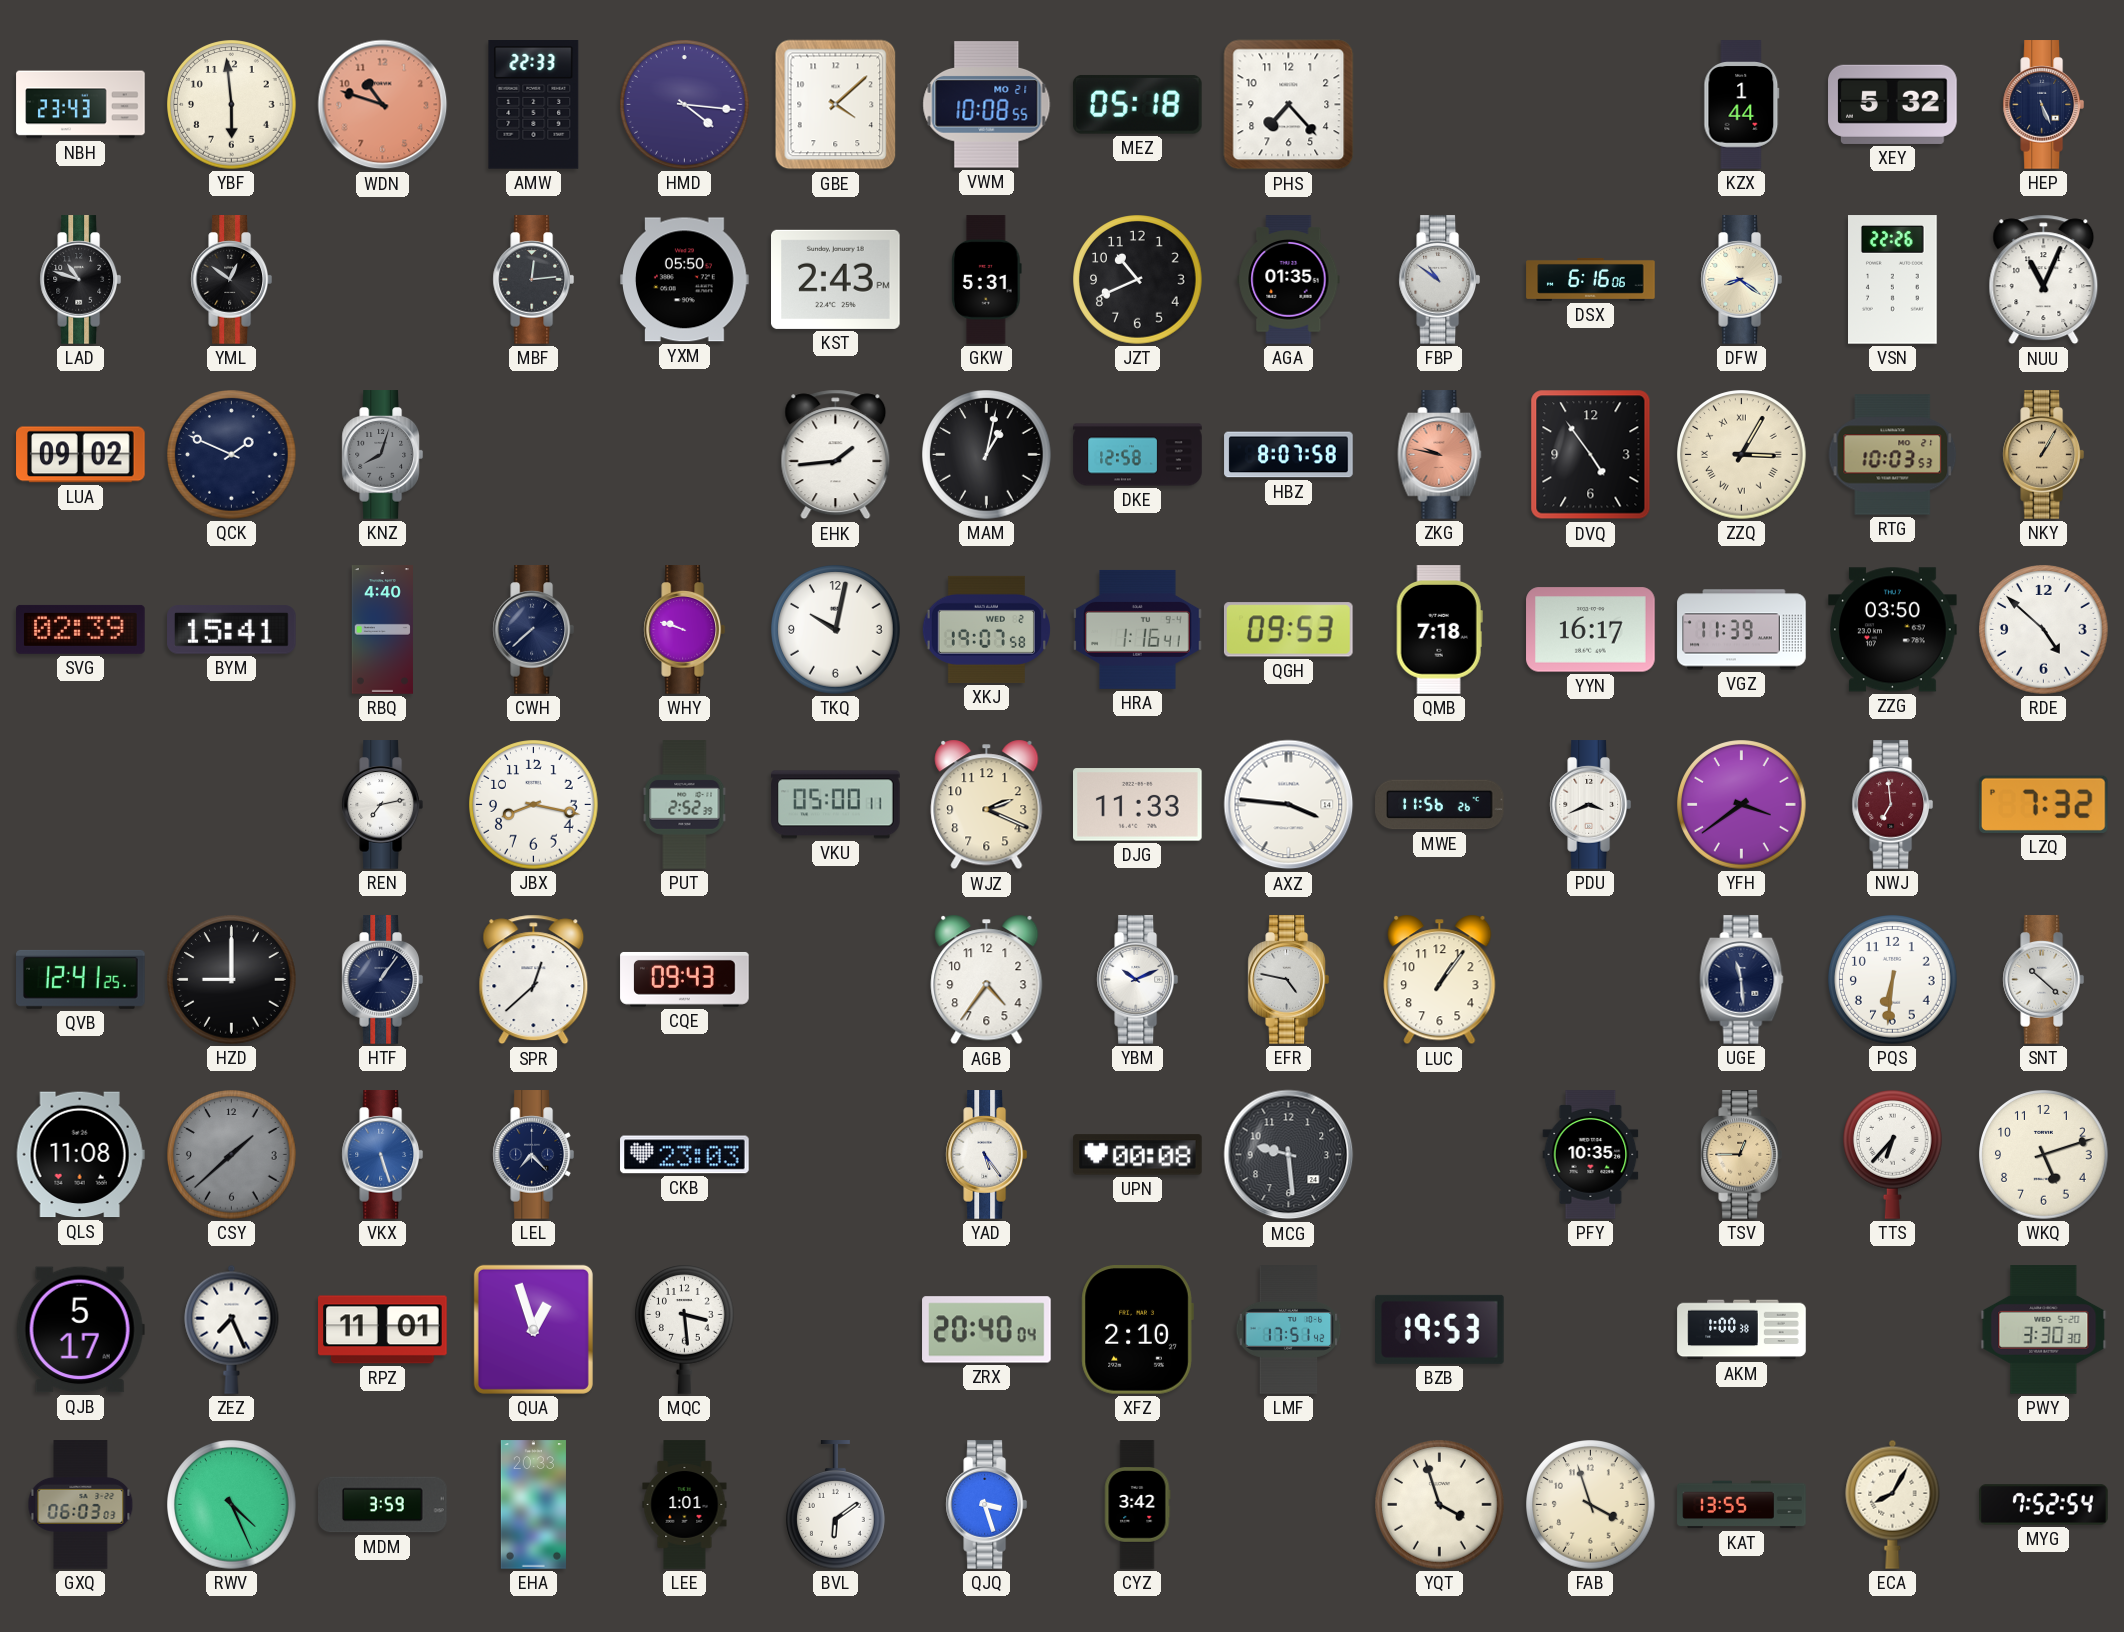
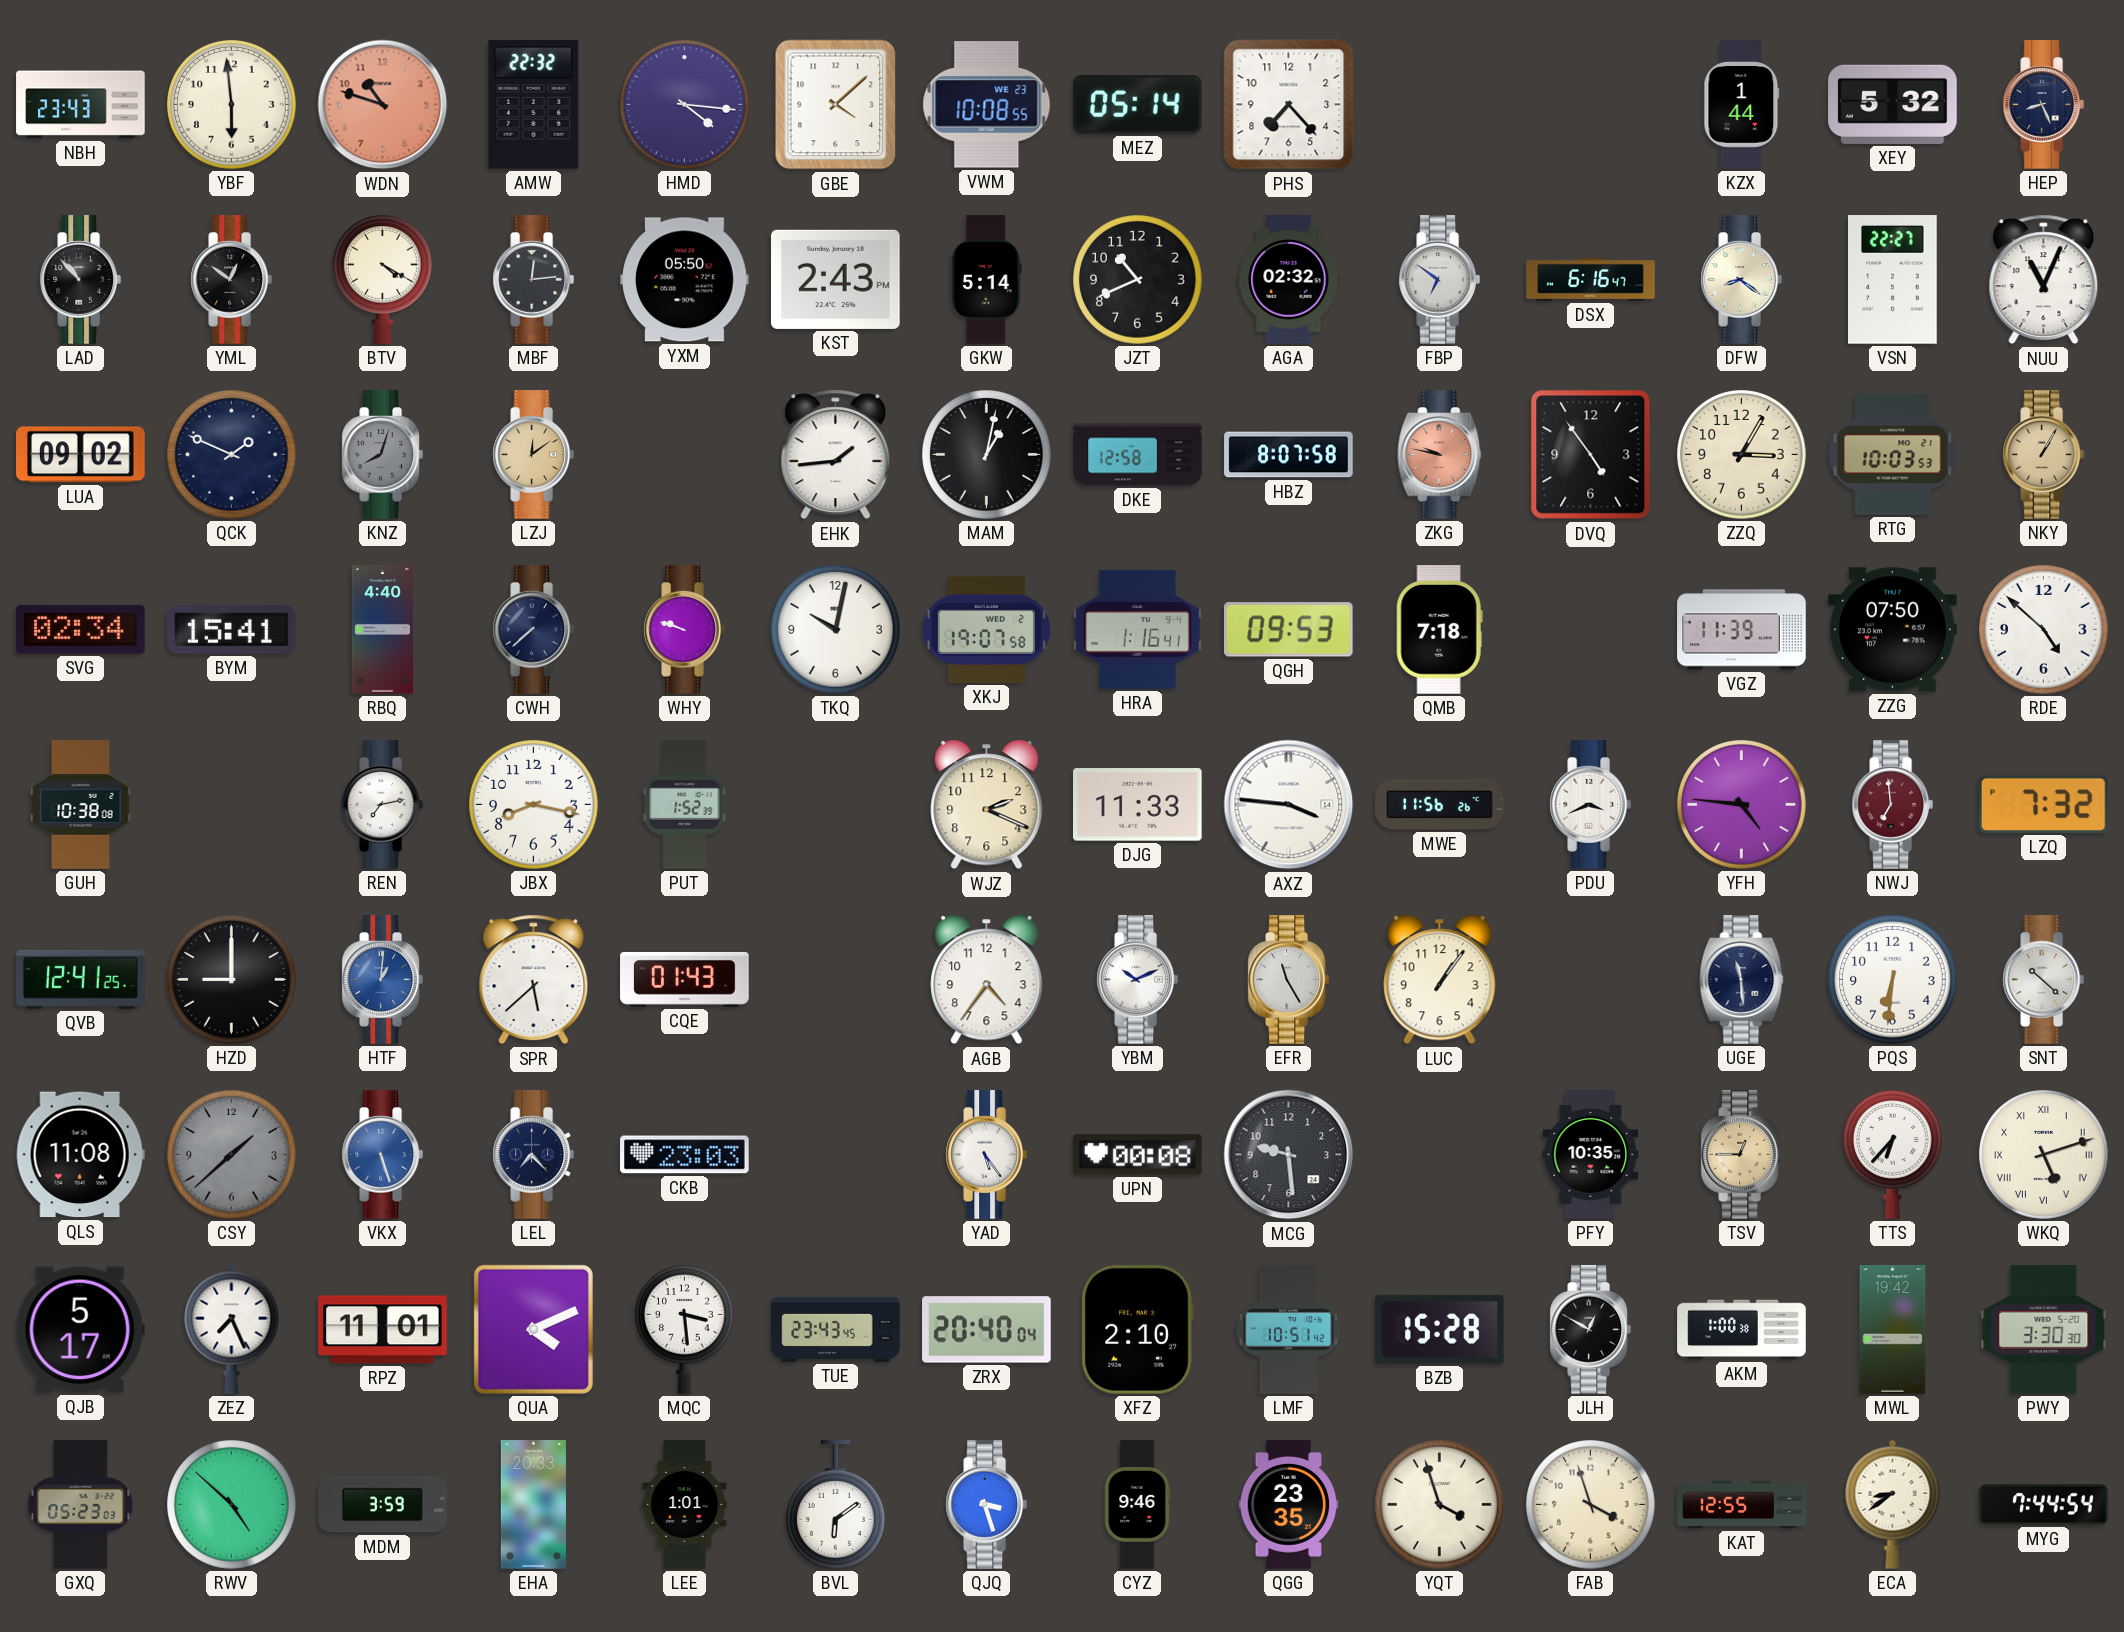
AMW: 22:33 -> 22:32
VWM date: MO 21 -> WE 23
MEZ: 05:18 -> 05:14
HEP: 5:26 -> 8:26
LAD: 10:48 -> 10:53
BTV: none -> 4:20
GKW: 5:31 -> 5:14
AGA: 01:35 -> 02:32
FBP: 10:51 -> 6:51
DSX: 6:16:06 -> 6:16:47
VSN: 22:26 -> 22:27
LZJ: none -> 12:09
ZZQ numerals: Roman -> Arabic
SVG: 02:39 -> 02:34
YYN: 16:17 -> none
ZZG: 03:50 -> 07:50
GUH: none -> 10:38
PUT: 2:52 -> 1:52
VKU: 05:00 -> none
YFH: 3:39 -> 4:46
HTF: 1:06 -> 1:01
HTF dial: navy -> blue
SPR: 12:38 -> 5:38
CQE: 09:43 -> 01:43
EFR: 4:47 -> 11:25
WKQ numerals: Arabic -> Roman
QUA: 12:57 -> 4:11
TUE: none -> 23:43
LMF: 17:51 -> 10:51
BZB: 19:53 -> 15:28
JLH: none -> 12:50
MWL: none -> 19:42
GXQ: 06:03 -> 05:23
RWV: 4:26 -> 4:52
CYZ: 3:42 -> 9:46
QGG: none -> 23:35
KAT: 13:55 -> 12:55
ECA: 8:05 -> 8:39
MYG: 7:52 -> 7:44
